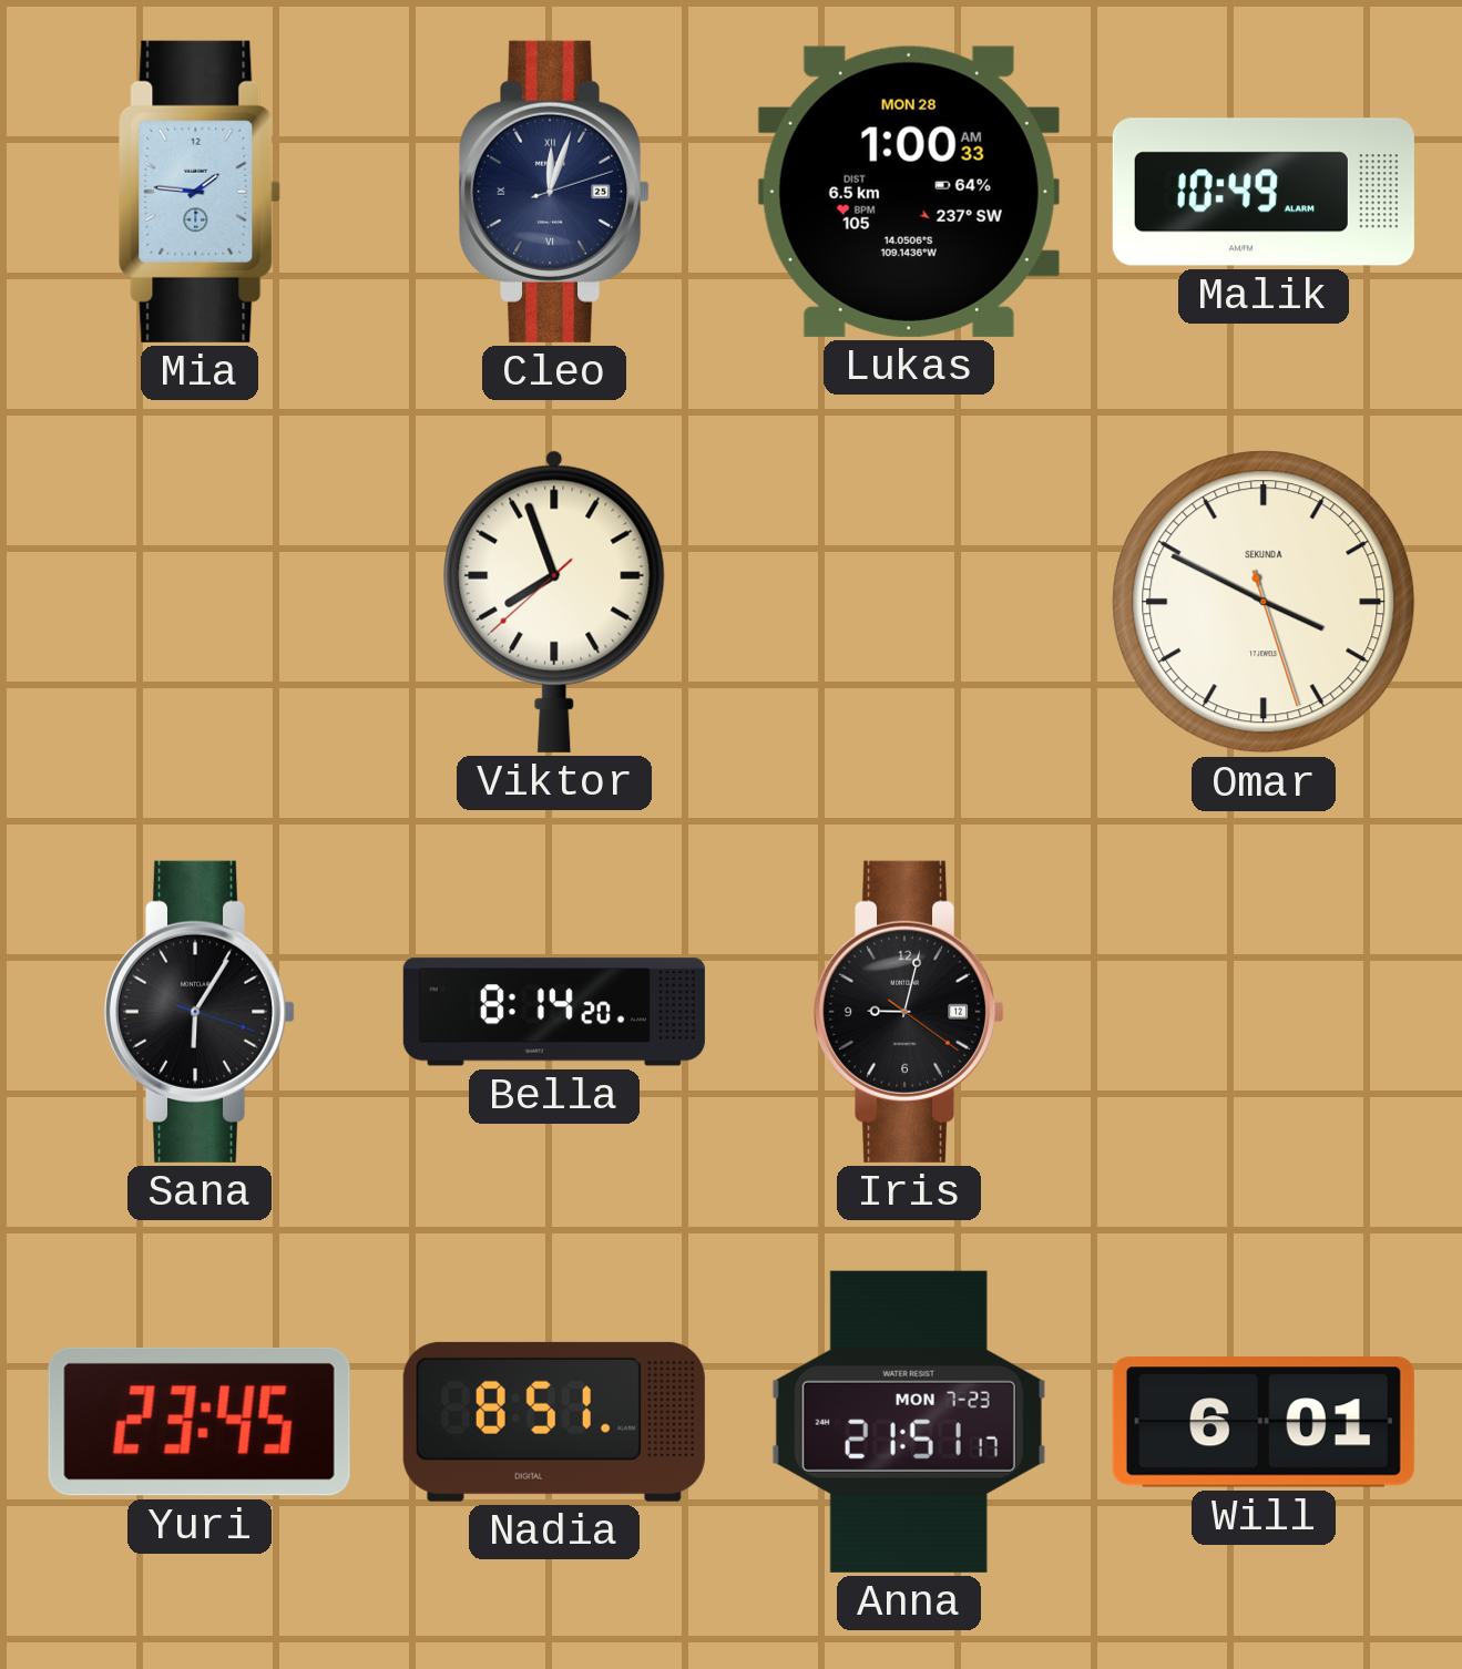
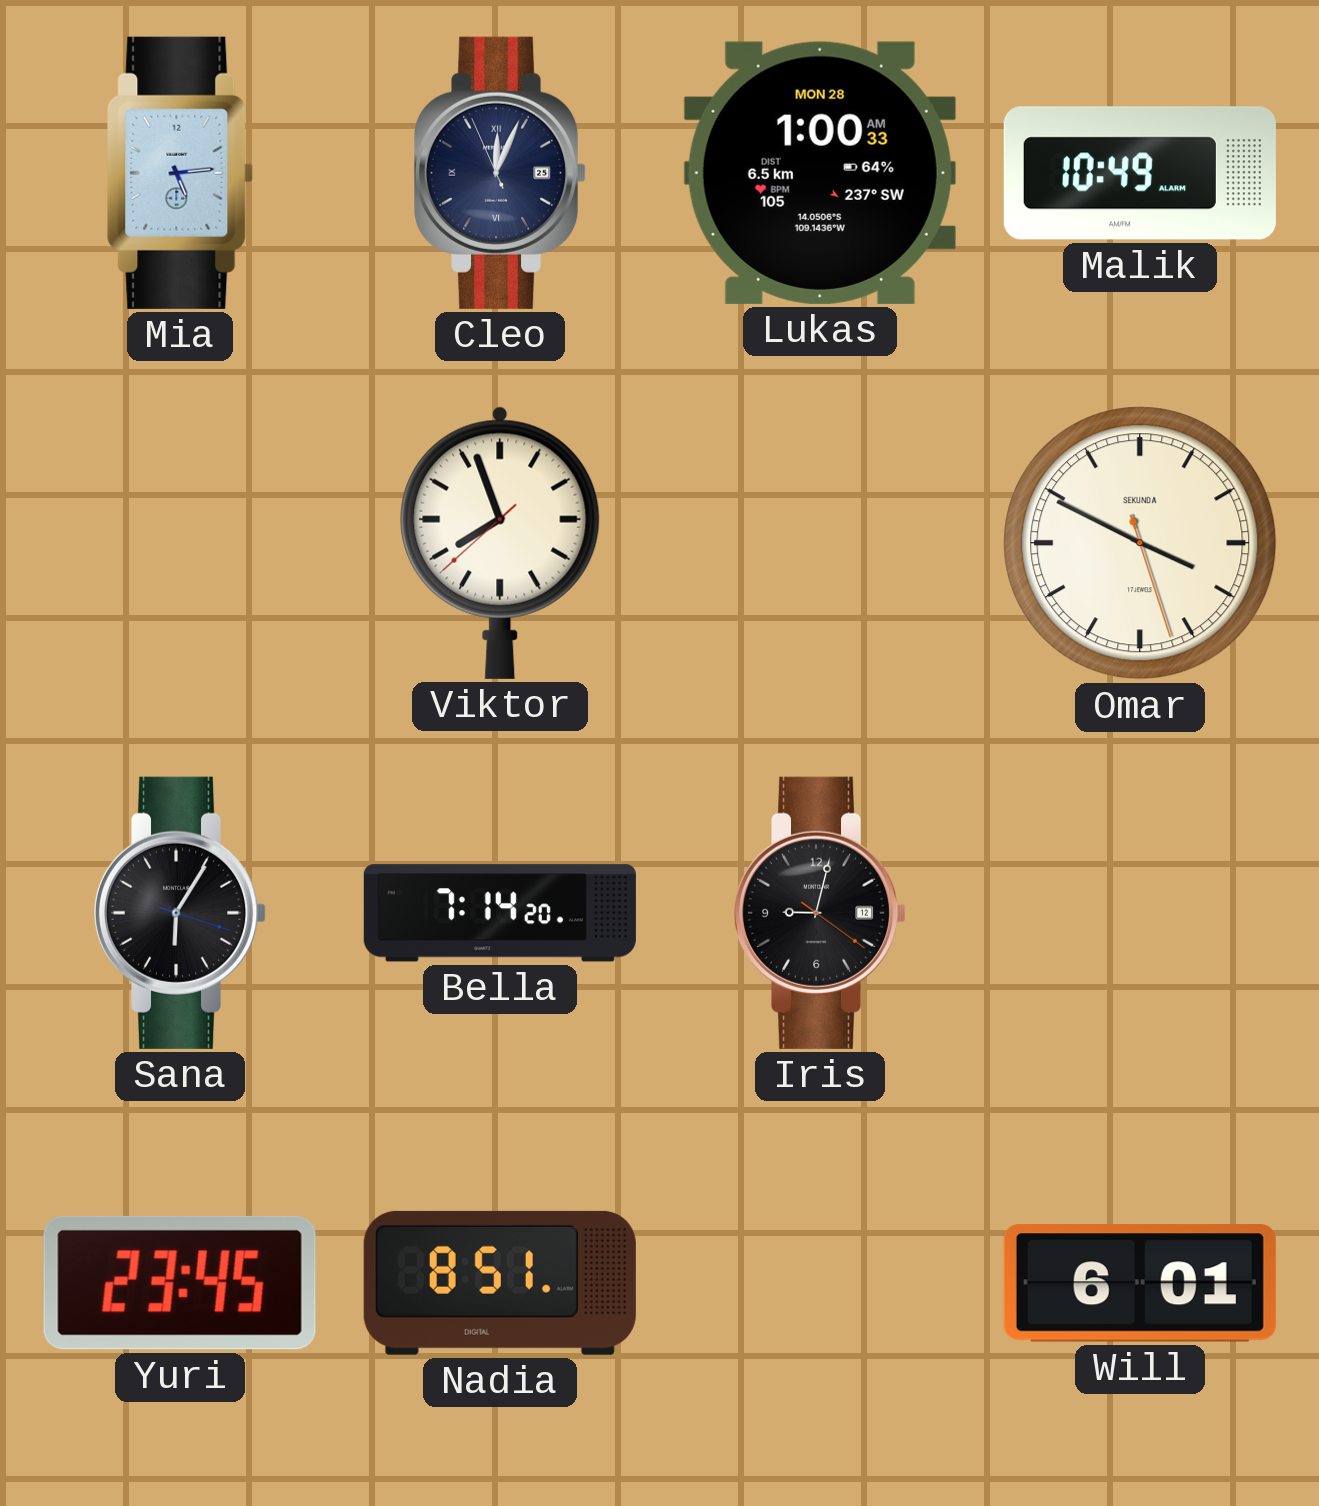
Mia: 1:46 -> 5:14
Cleo: 12:03:12 -> 12:03:56
Bella: 8:14 -> 7:14
Anna: 21:51 -> none
